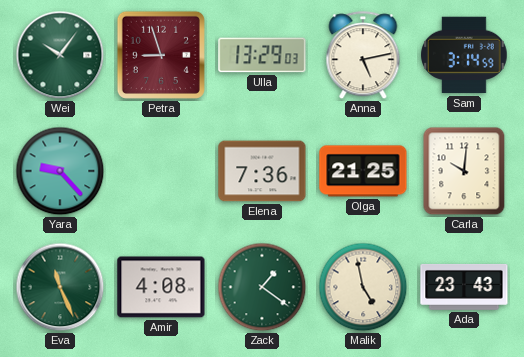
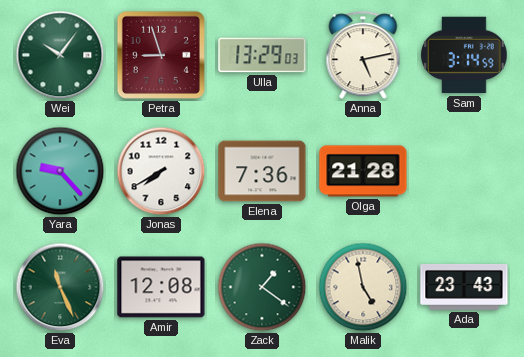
Jonas: none -> 7:40
Olga: 21:25 -> 21:28
Carla: 10:01 -> none
Amir: 4:08 -> 12:08
